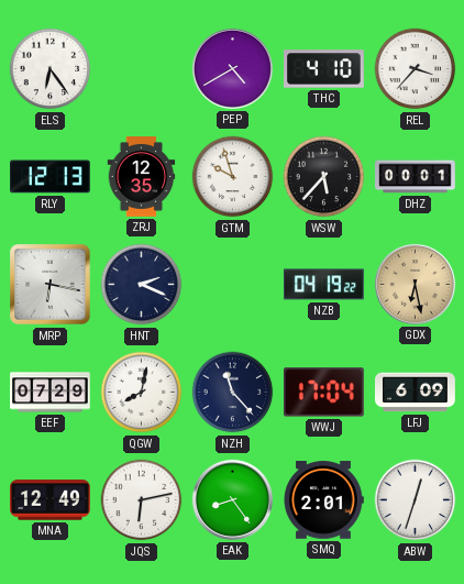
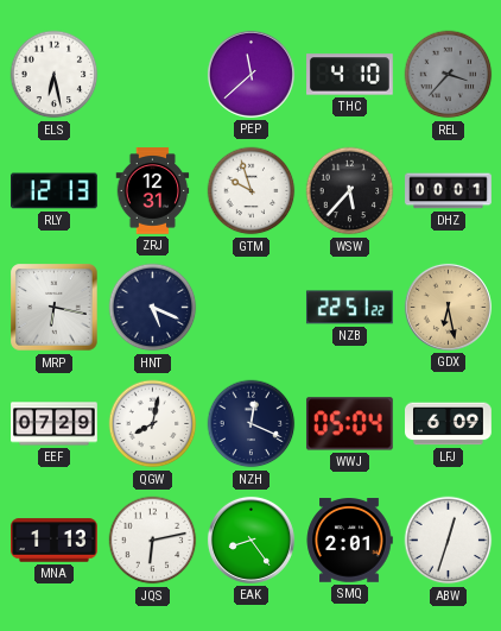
ELS: 6:24 -> 6:28
PEP: 4:40 -> 11:38
REL dial: white -> grey
ZRJ: 12:35 -> 12:31
HNT: 2:19 -> 5:19
NZB: 04:19 -> 22:51
NZH: 11:23 -> 12:19
WWJ: 17:04 -> 05:04
MNA: 12:49 -> 1:13
